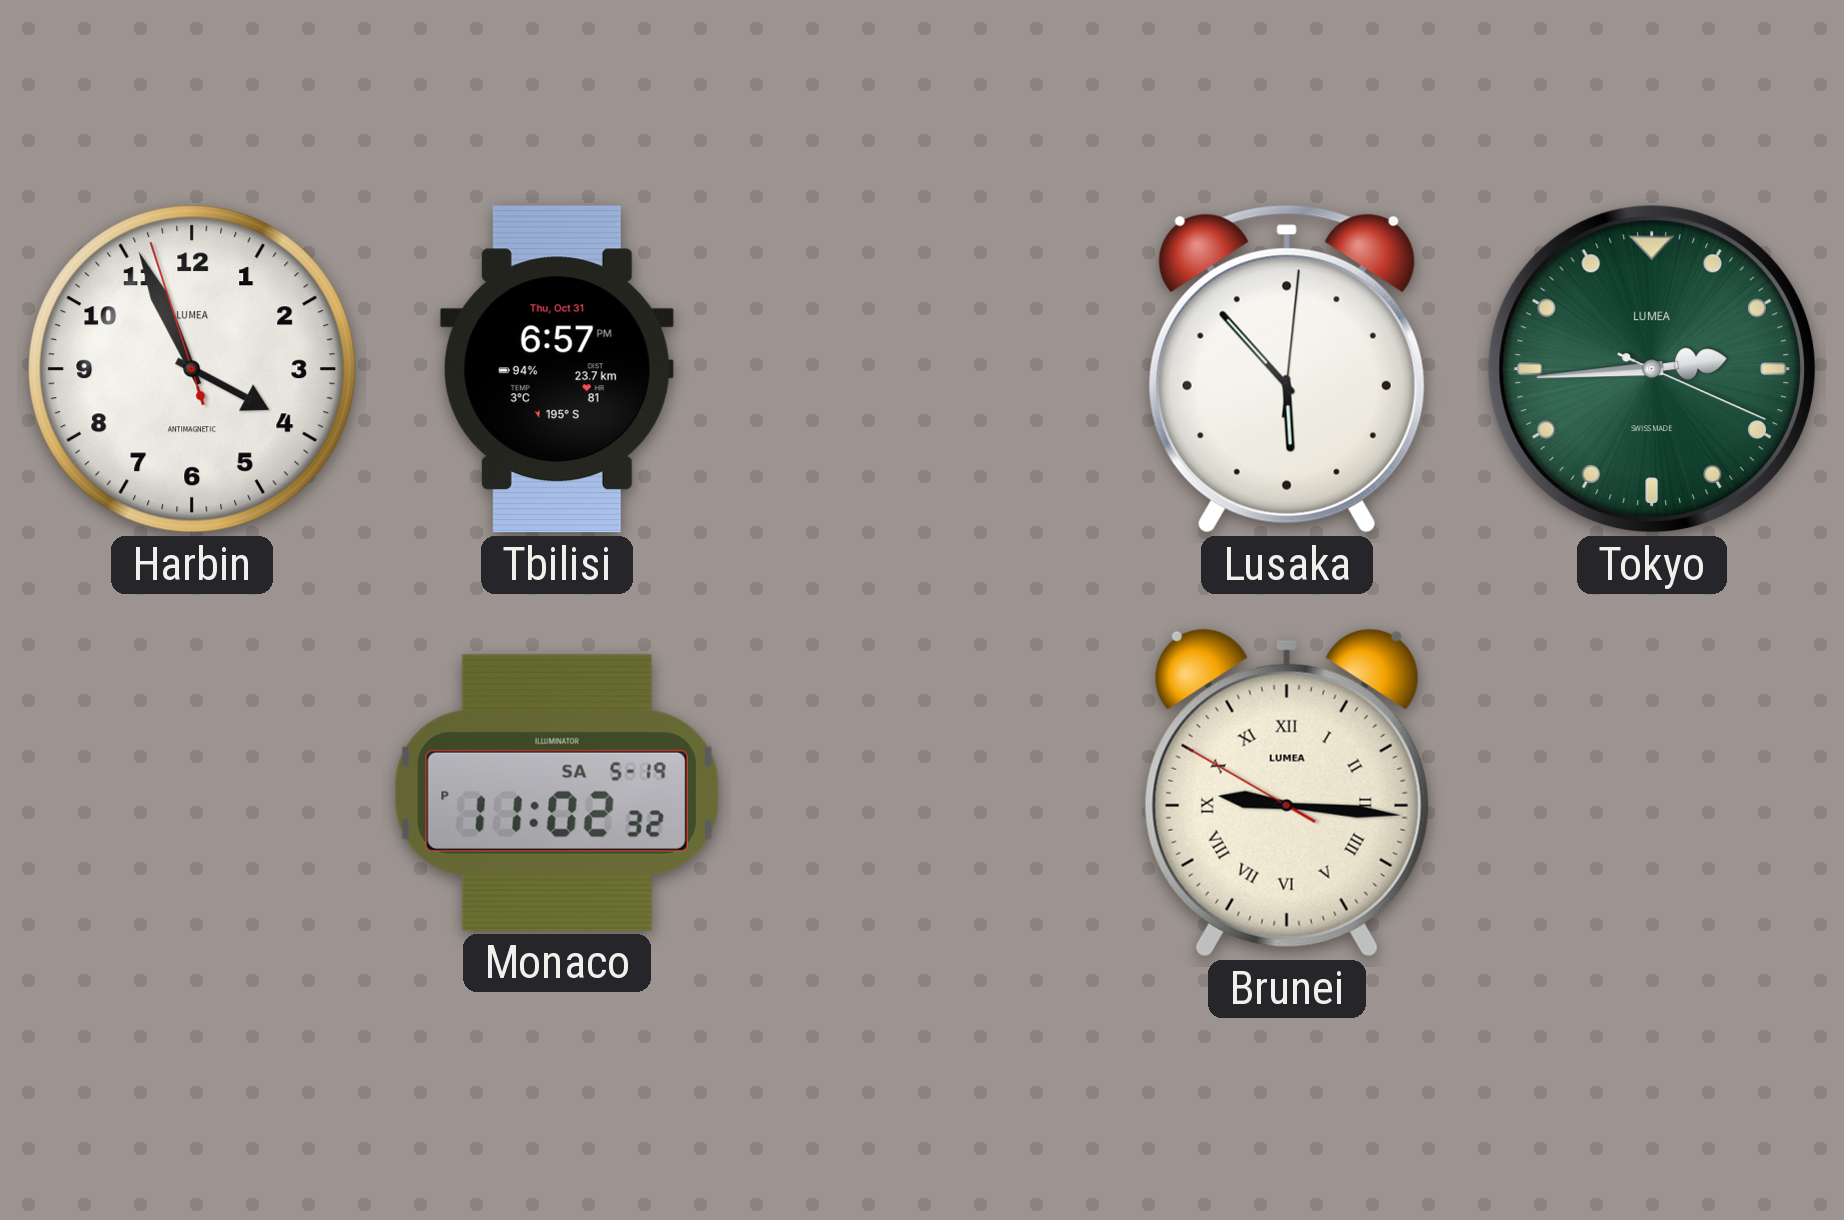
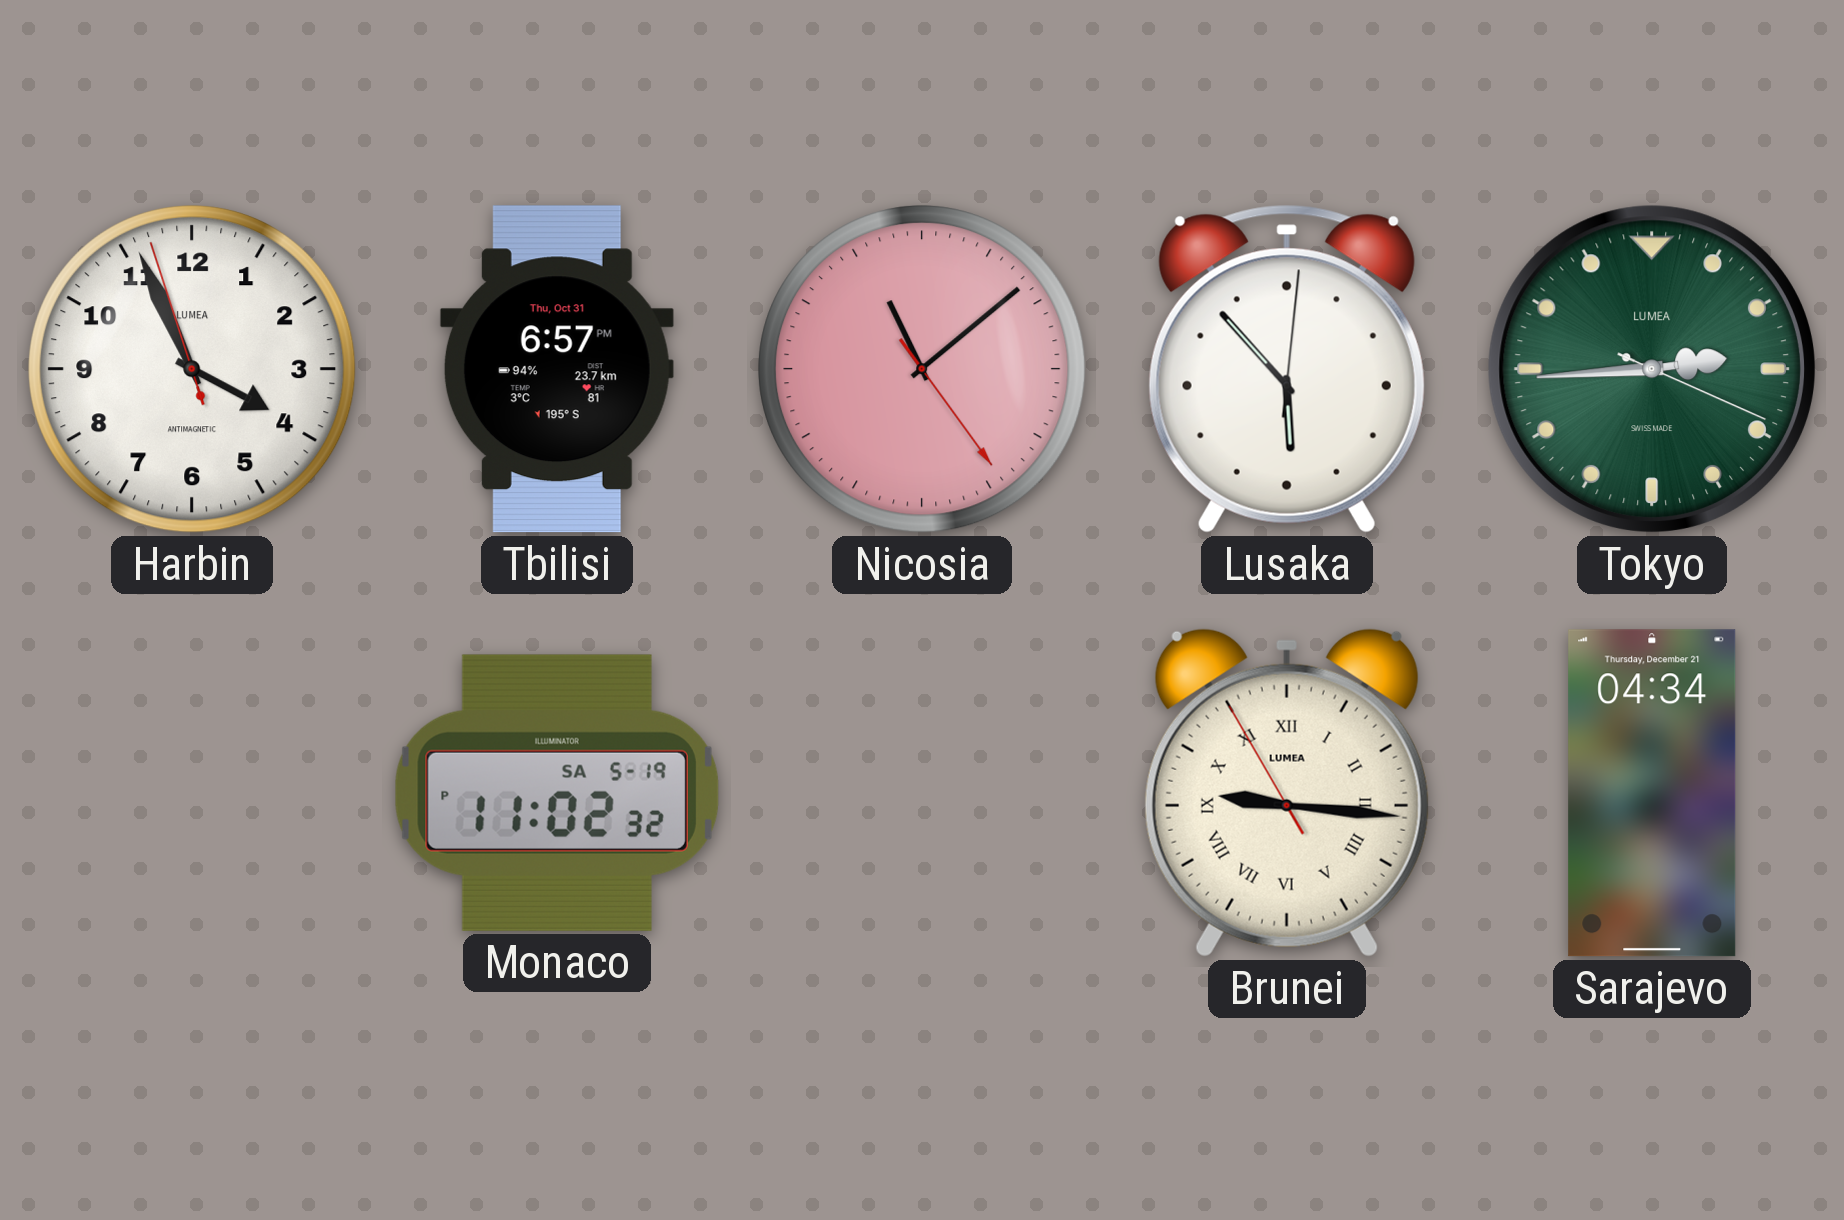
Nicosia: none -> 11:08
Brunei: 9:15:50 -> 9:15:55
Sarajevo: none -> 04:34
